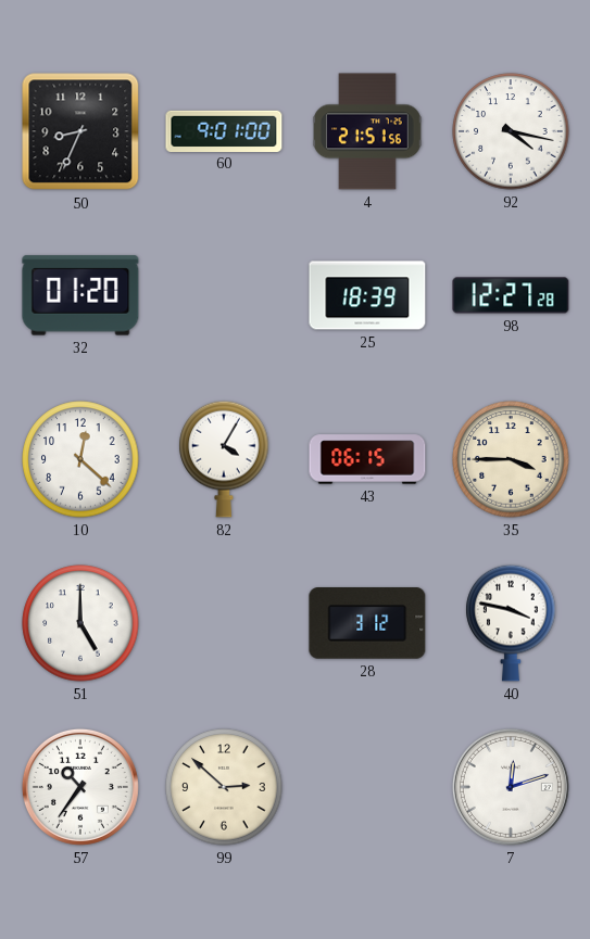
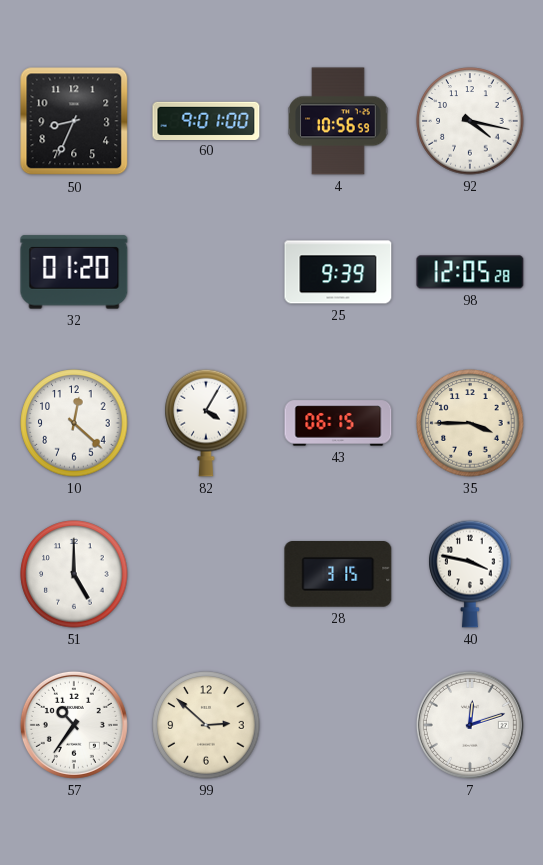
4: 21:51 -> 10:56
25: 18:39 -> 9:39
98: 12:27 -> 12:05
28: 3:12 -> 3:15
